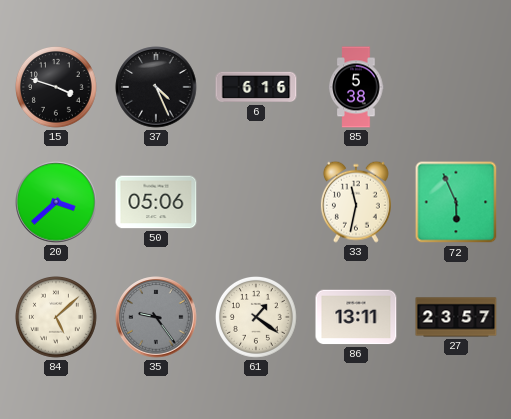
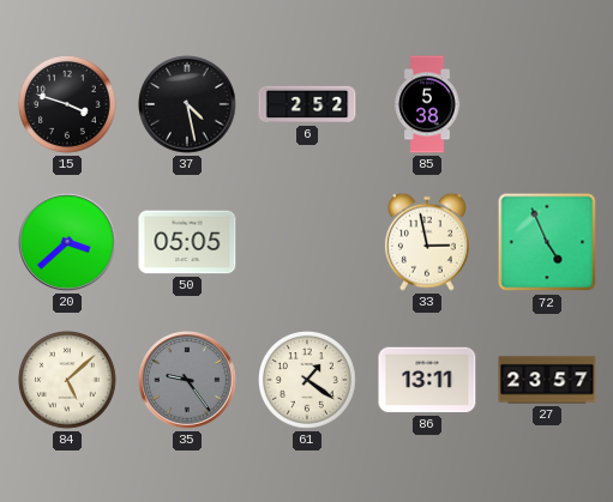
37: 4:26 -> 4:28
6: 6:16 -> 2:52
50: 05:06 -> 05:05
33: 11:32 -> 2:58
72: 5:56 -> 4:56
